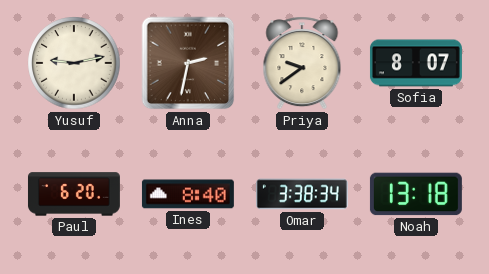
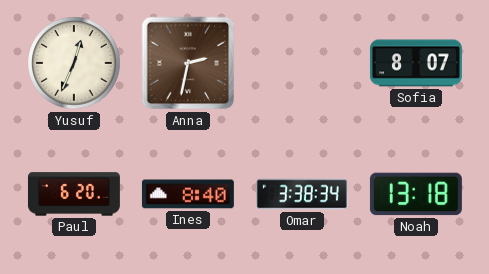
Yusuf: 9:13 -> 12:34
Priya: 9:39 -> none
